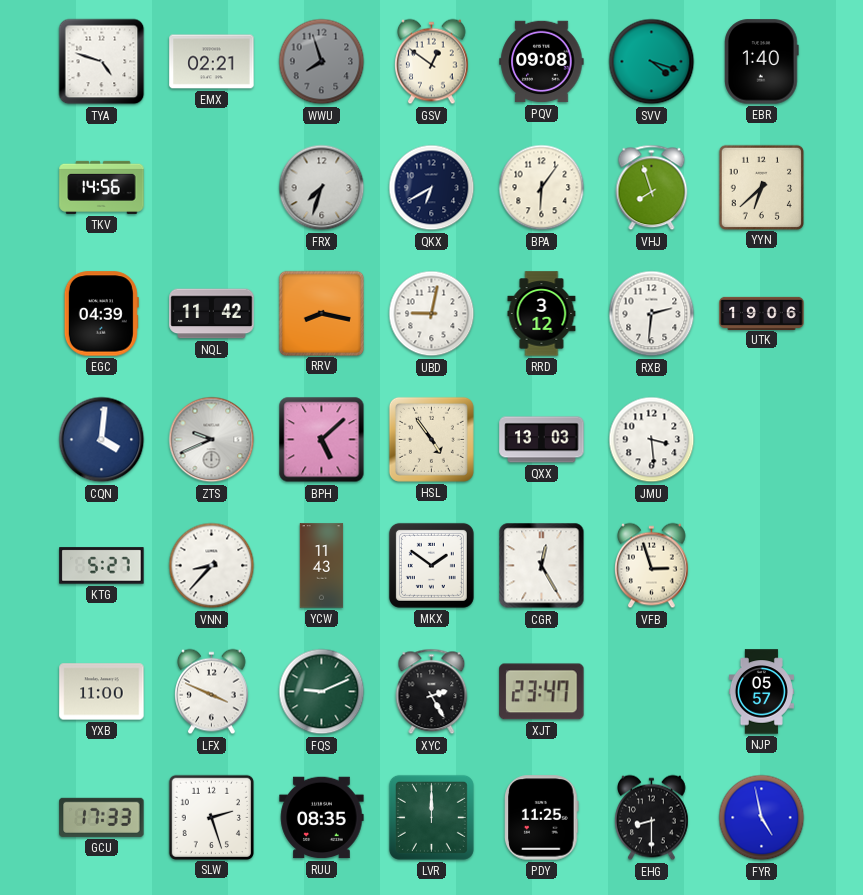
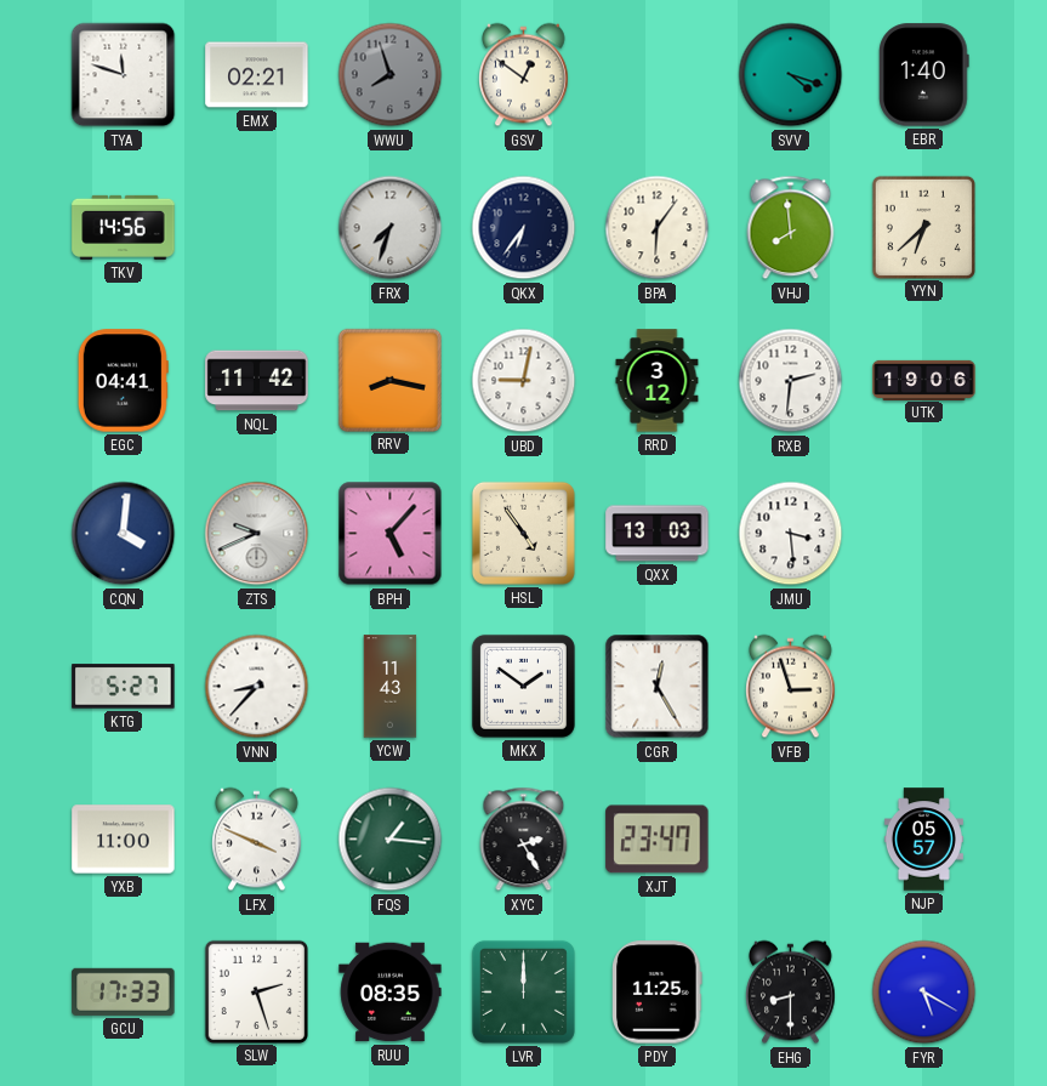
TYA: 4:48 -> 11:48
PQV: 09:08 -> none
QKX: 6:40 -> 6:36
VHJ: 7:57 -> 7:59
EGC: 04:39 -> 04:41
BPH: 5:08 -> 5:07
FQS: 9:11 -> 1:16
FYR: 4:58 -> 5:20
